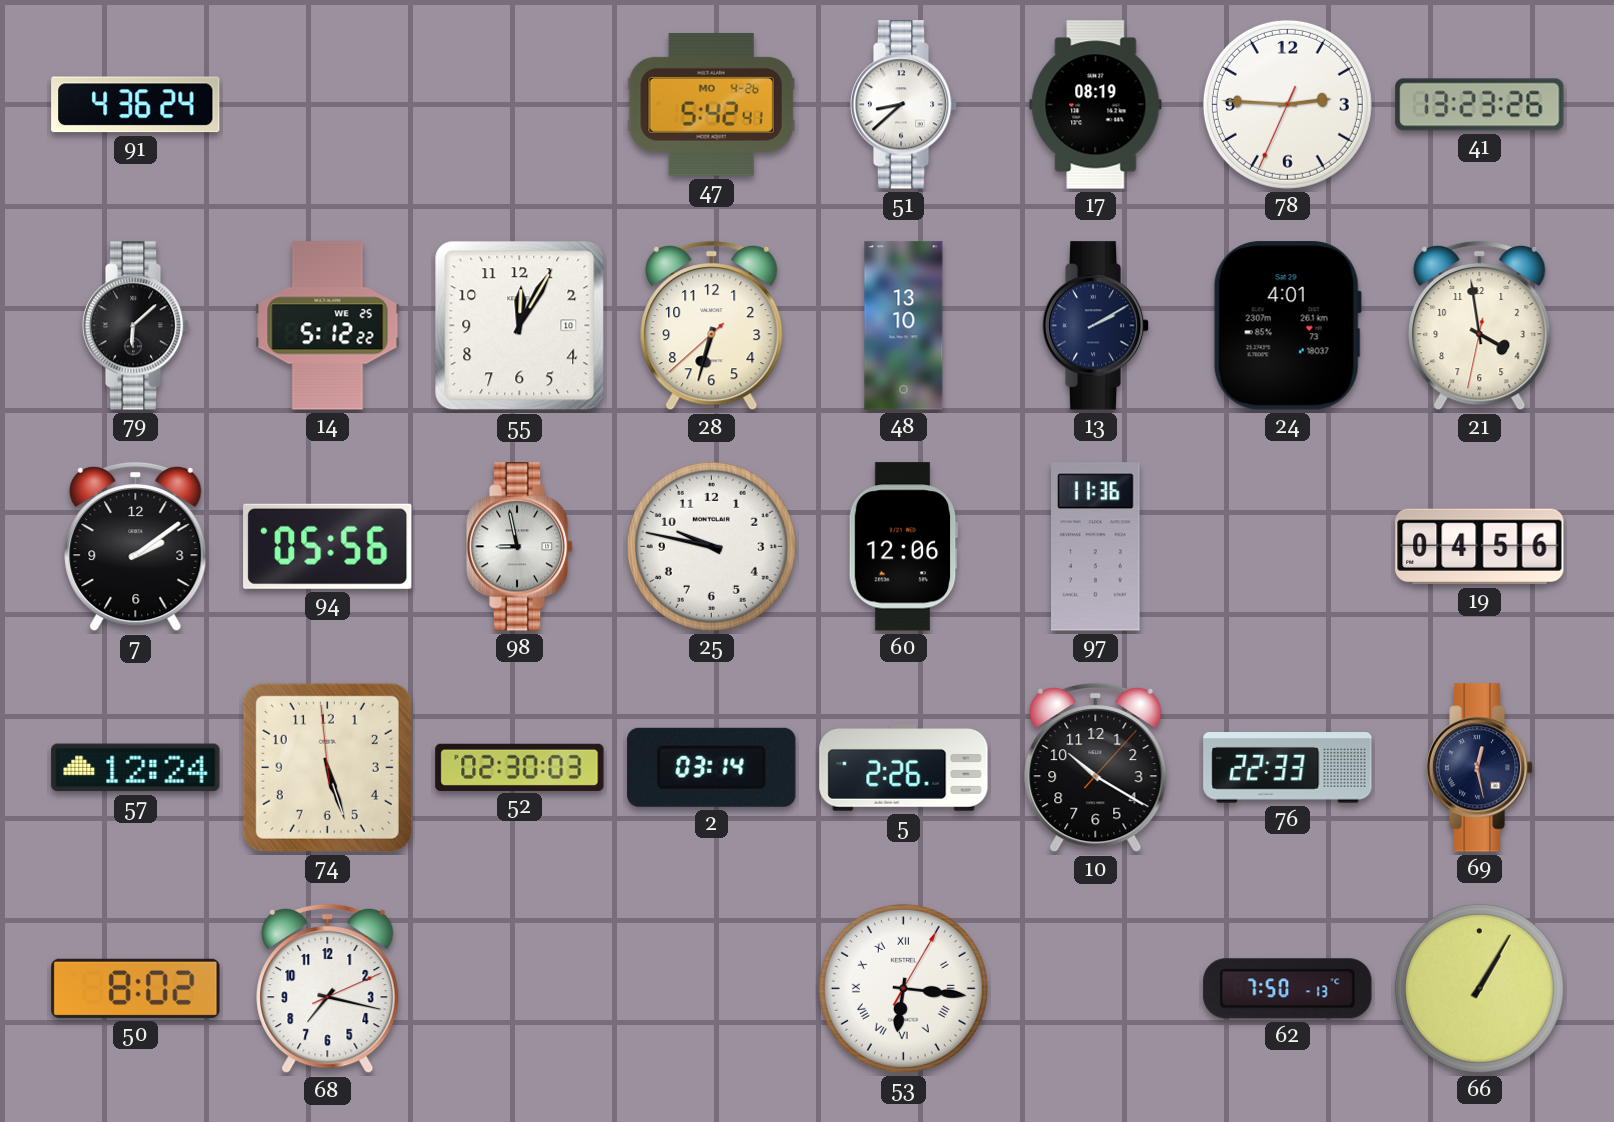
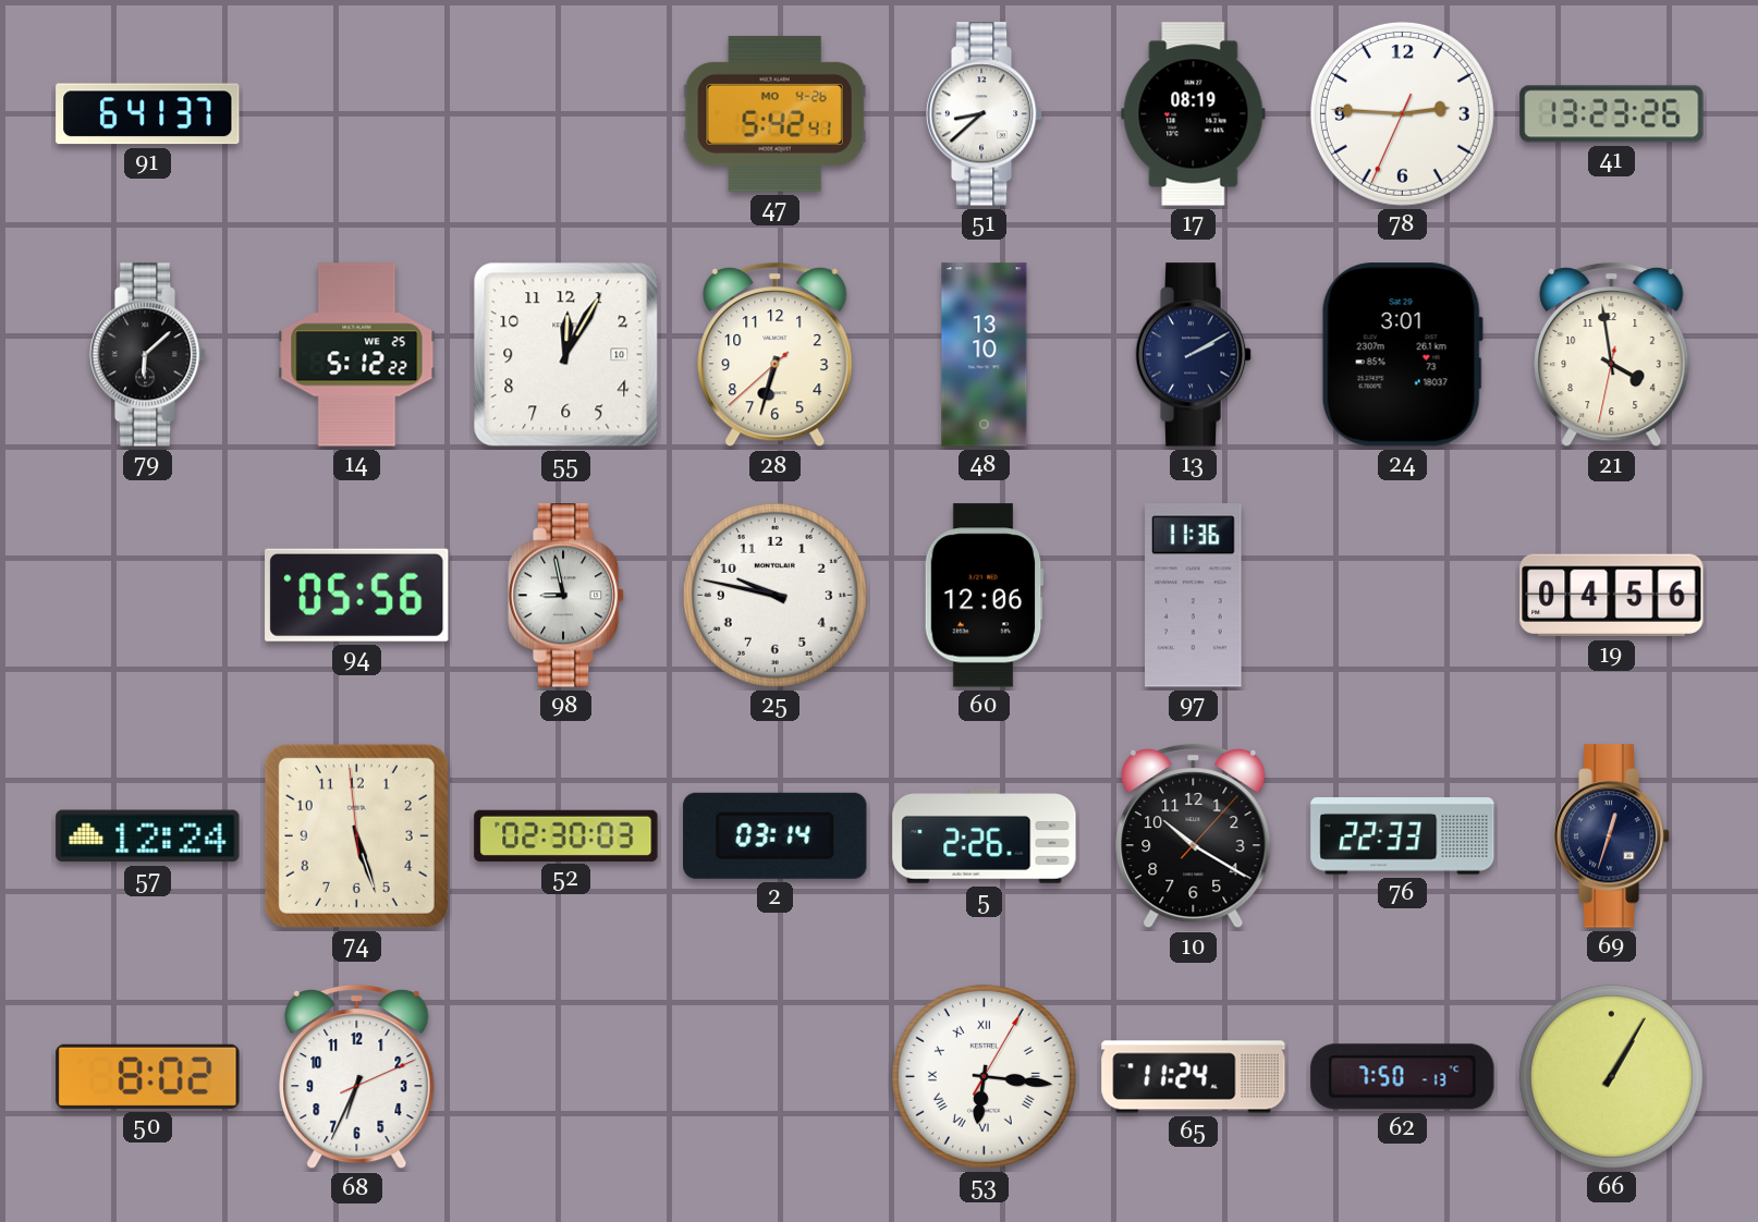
91: 4:36 -> 6:41
24: 4:01 -> 3:01
7: 2:09 -> none
69: 12:28 -> 12:33
68: 7:17 -> 6:34
65: none -> 11:24
